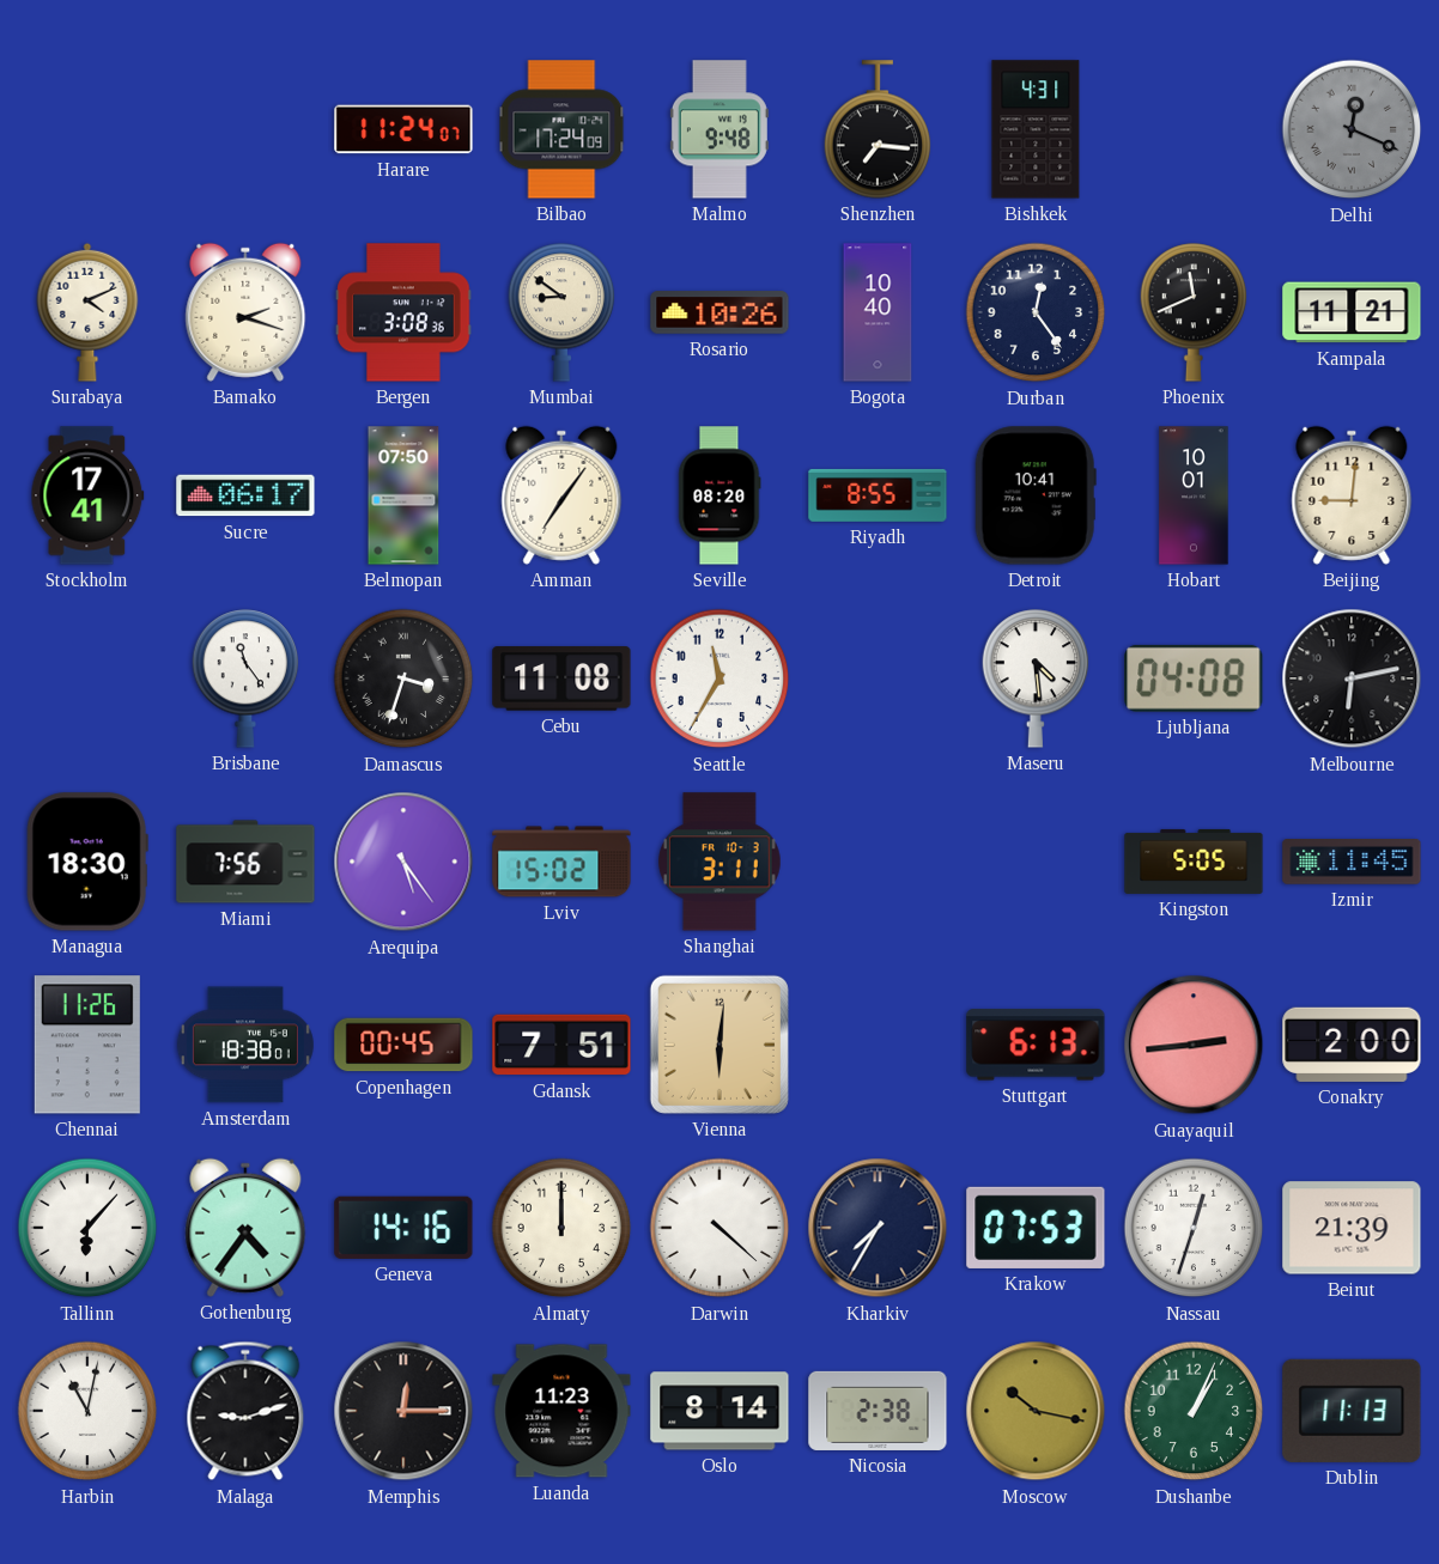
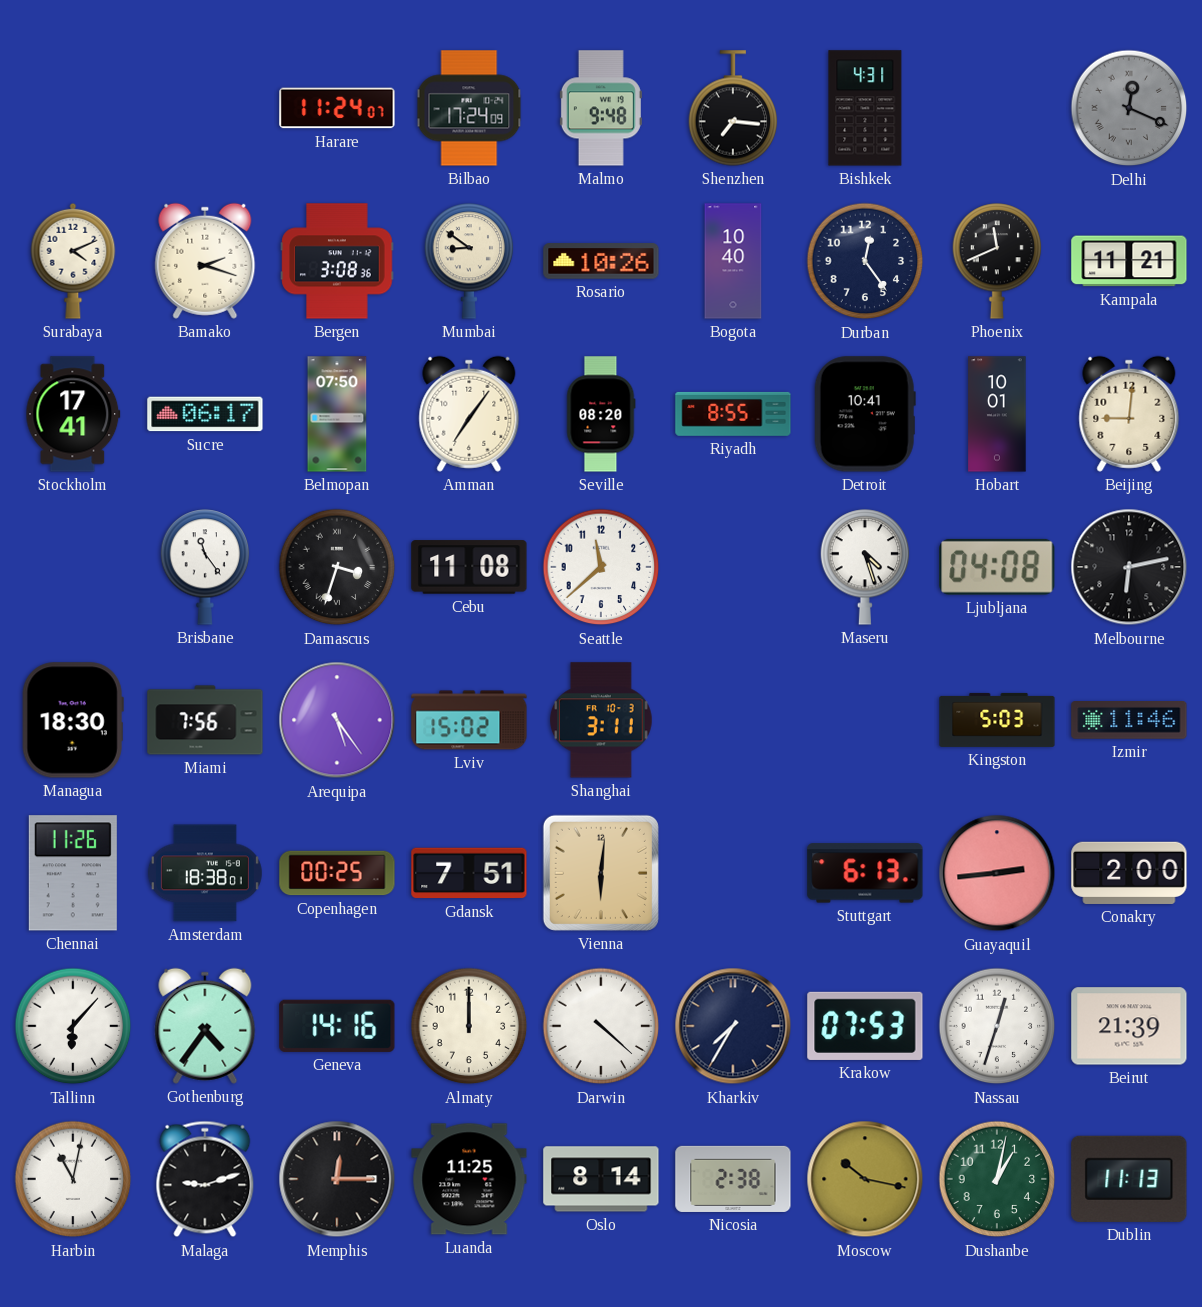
Seattle: 11:35 -> 11:38
Maseru: 4:29 -> 4:27
Kingston: 5:05 -> 5:03
Izmir: 11:45 -> 11:46
Copenhagen: 00:45 -> 00:25
Luanda: 11:23 -> 11:25
Dushanbe: 1:04 -> 1:02
